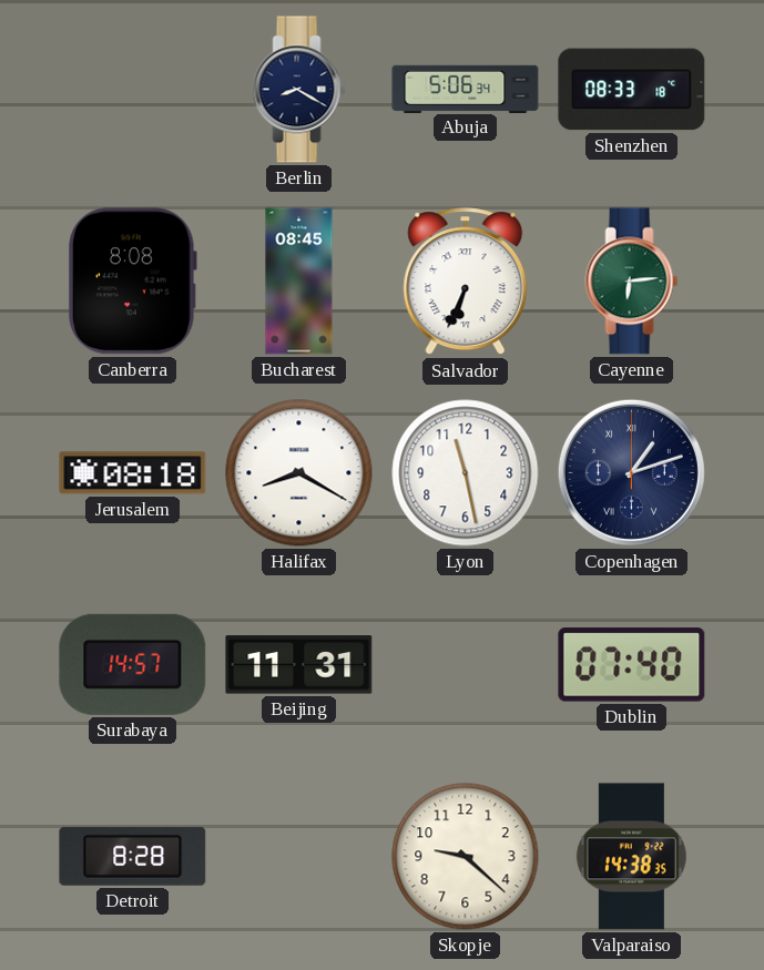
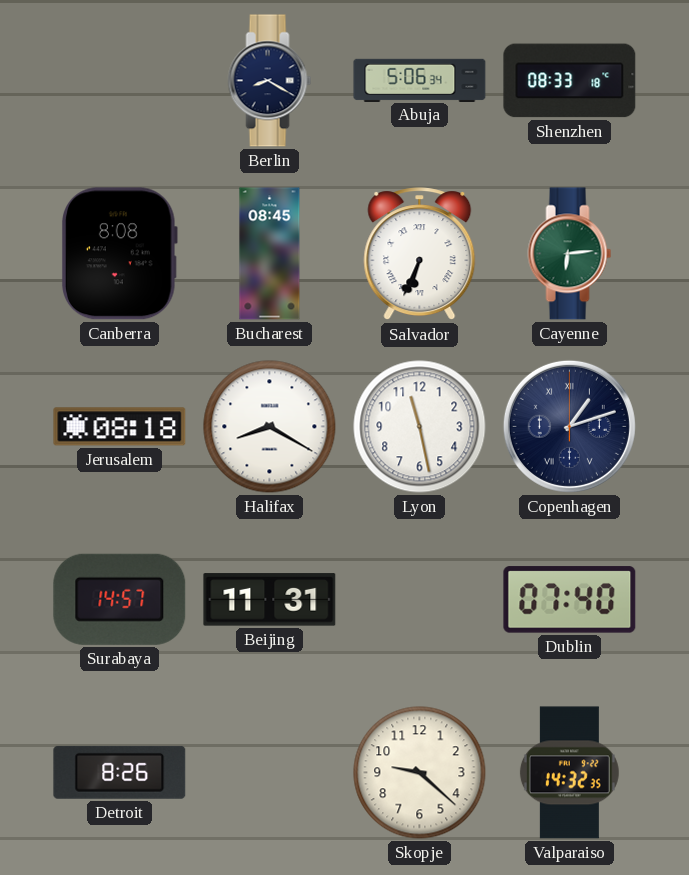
Detroit: 8:28 -> 8:26
Valparaiso: 14:38 -> 14:32
